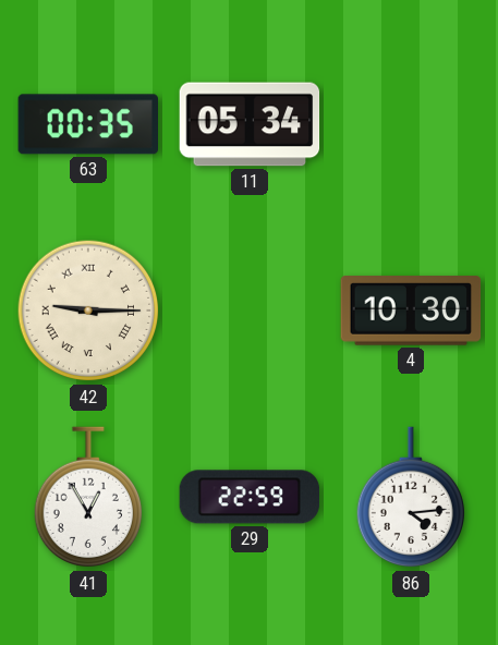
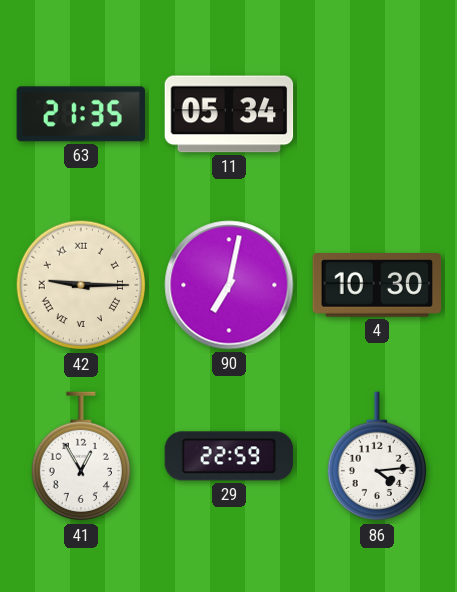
63: 00:35 -> 21:35
90: none -> 7:02
